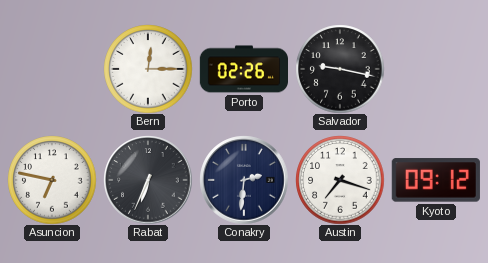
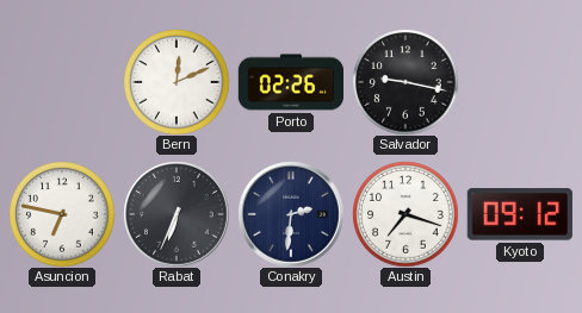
Bern: 12:15 -> 12:11
